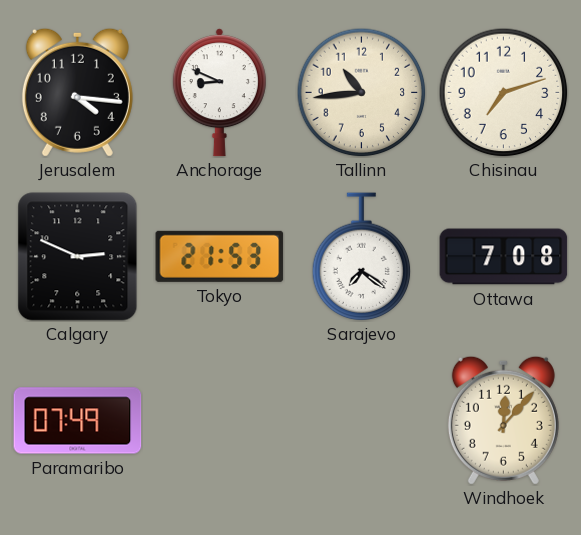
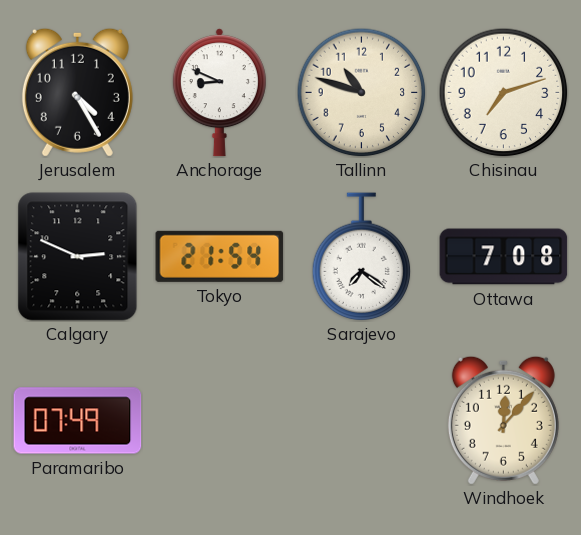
Jerusalem: 4:16 -> 4:25
Tallinn: 10:44 -> 10:48
Tokyo: 21:53 -> 21:54
